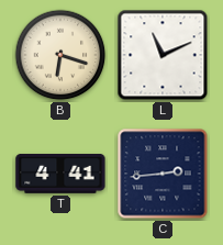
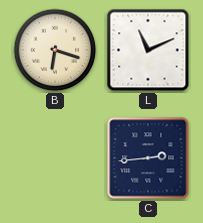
T: 4:41 -> none
